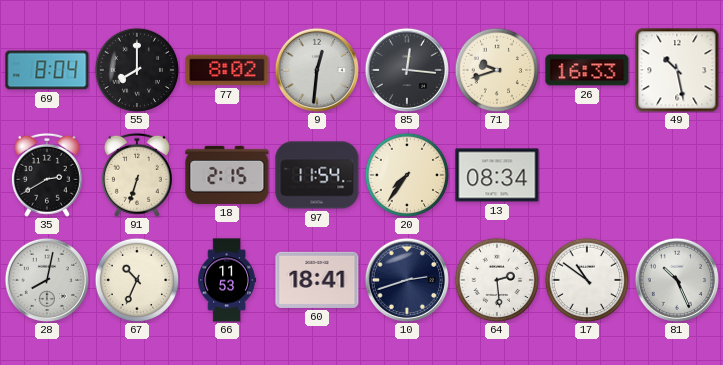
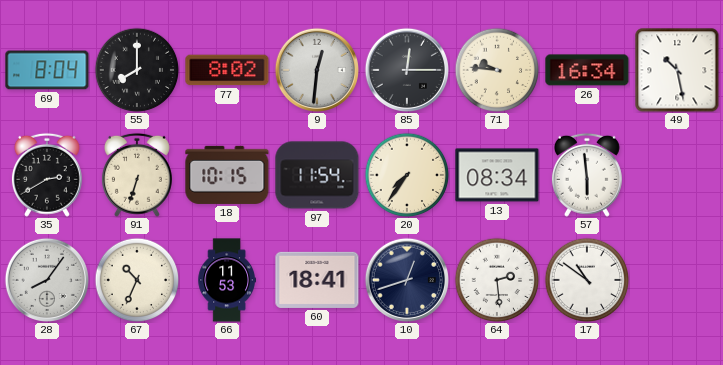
85: 12:16 -> 12:15
71: 9:42 -> 9:46
26: 16:33 -> 16:34
18: 2:15 -> 10:15
57: none -> 5:59
28: 8:02 -> 8:06
10: 2:42 -> 12:42
81: 10:26 -> none
